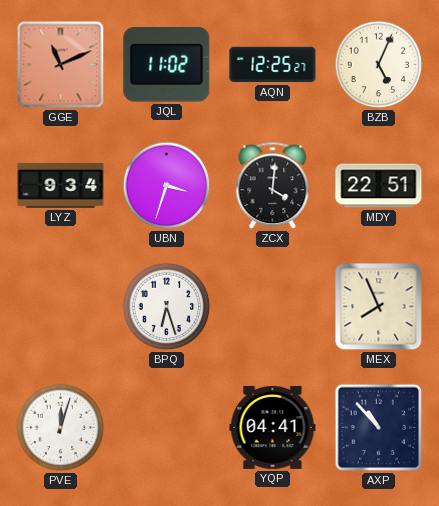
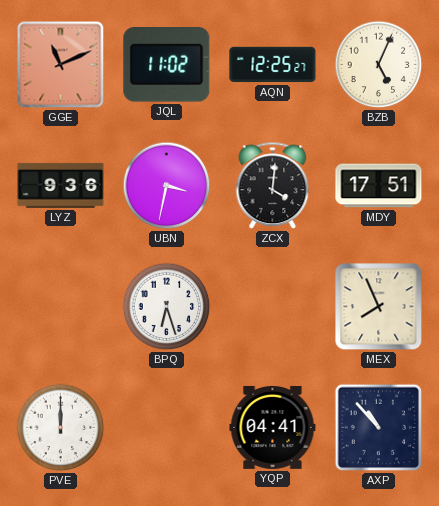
LYZ: 9:34 -> 9:36
UBN: 3:33 -> 3:32
MDY: 22:51 -> 17:51
PVE: 12:03 -> 12:00
